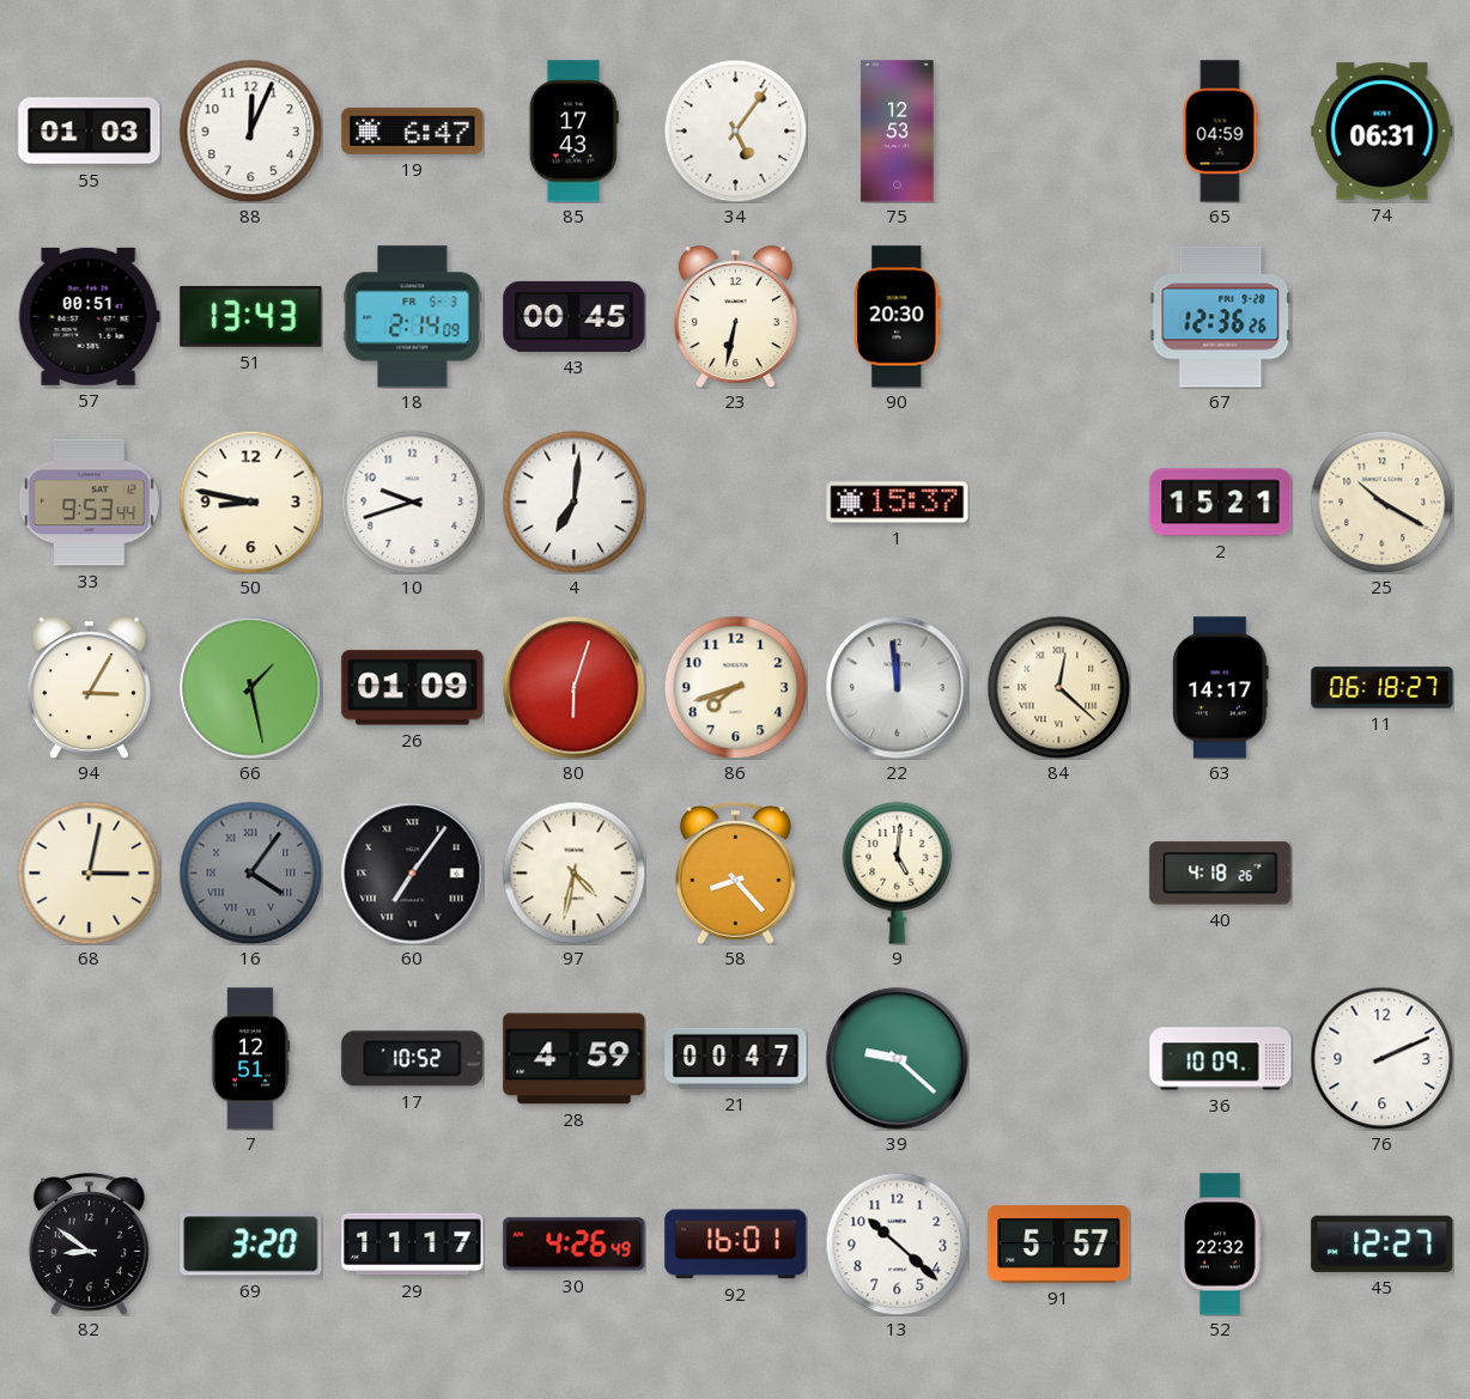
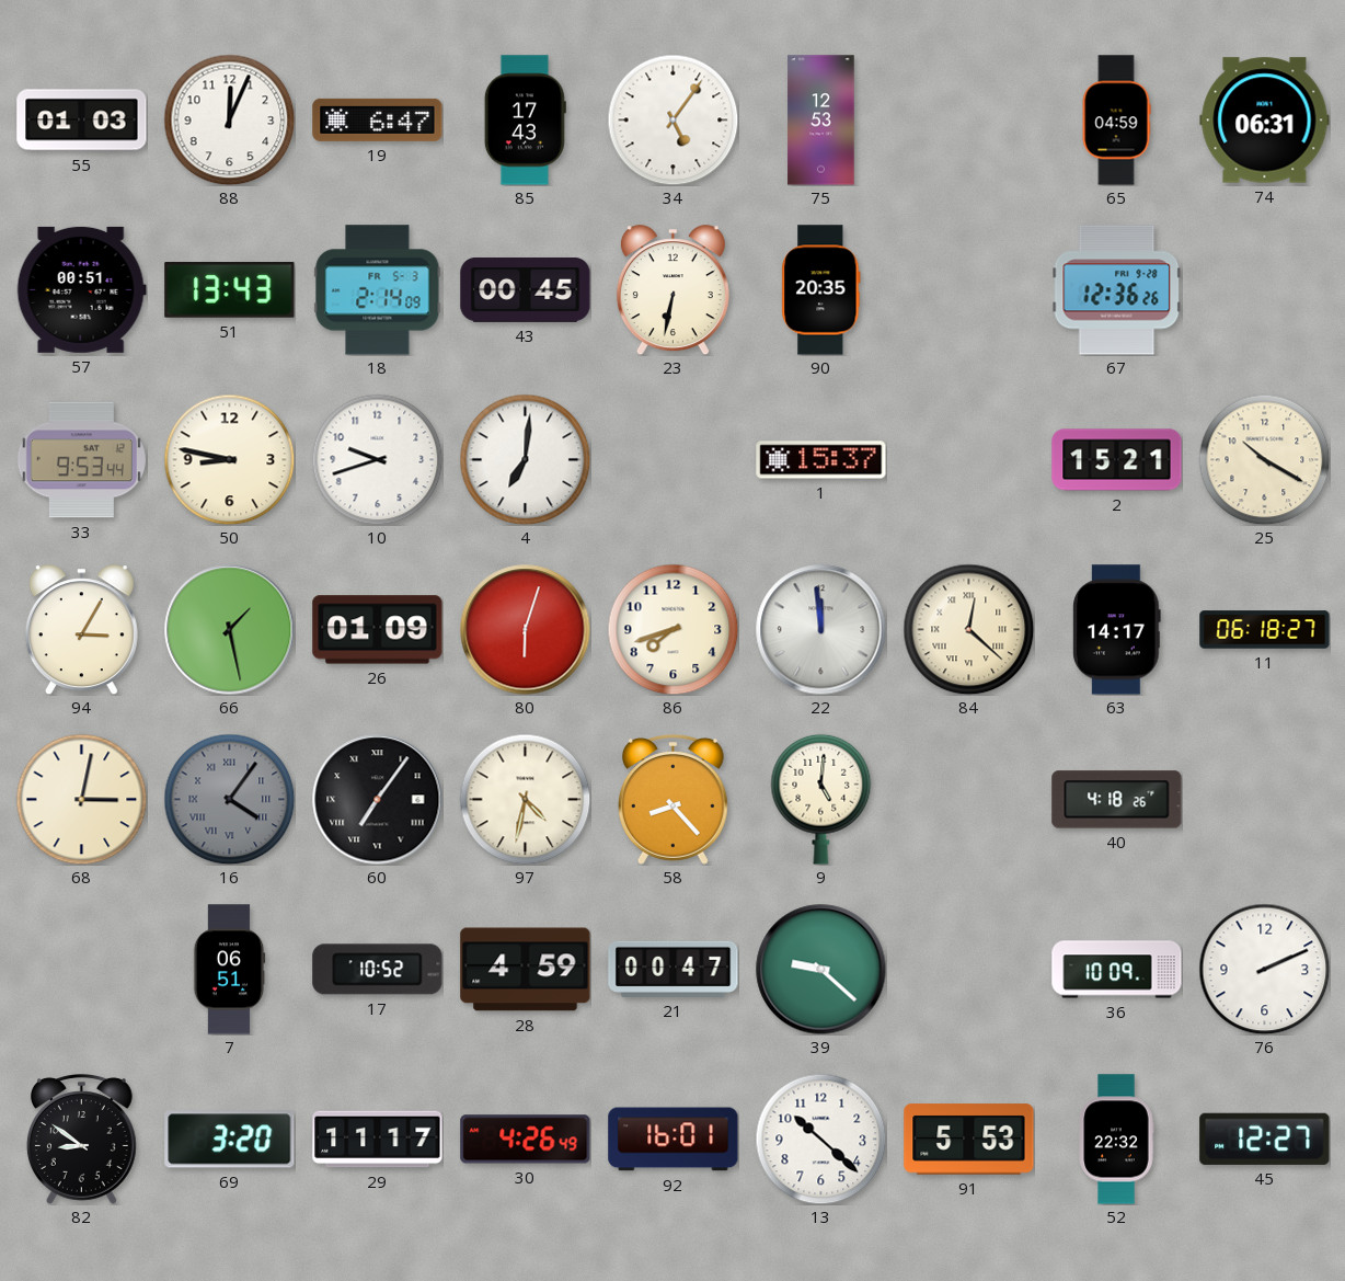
90: 20:30 -> 20:35
7: 12:51 -> 06:51
91: 5:57 -> 5:53
